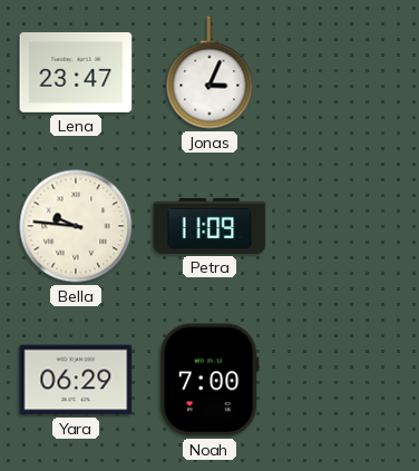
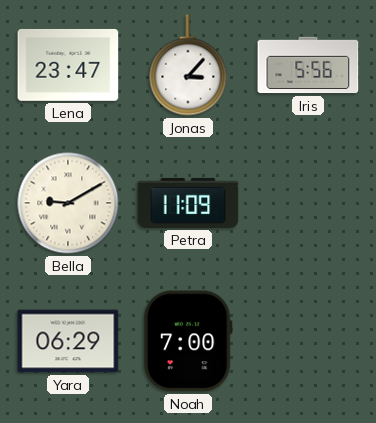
Jonas: 3:04 -> 3:07
Iris: none -> 5:56
Bella: 9:46 -> 9:10
